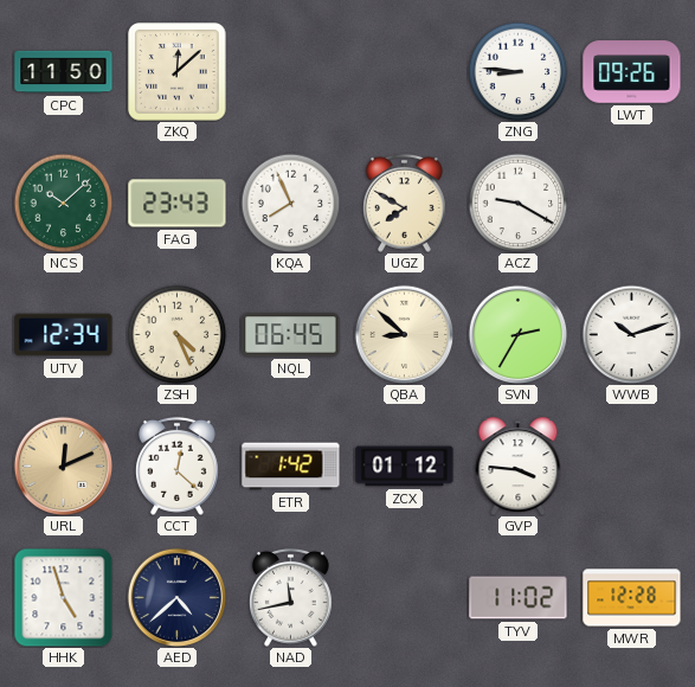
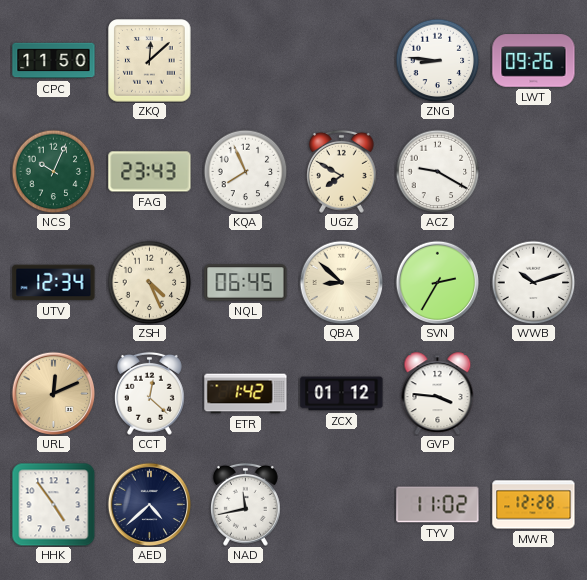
NCS: 10:08 -> 10:04
HHK: 4:57 -> 4:54
